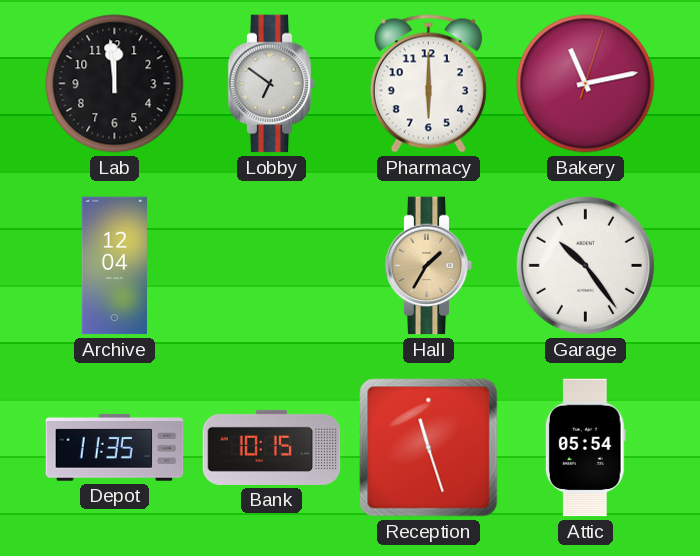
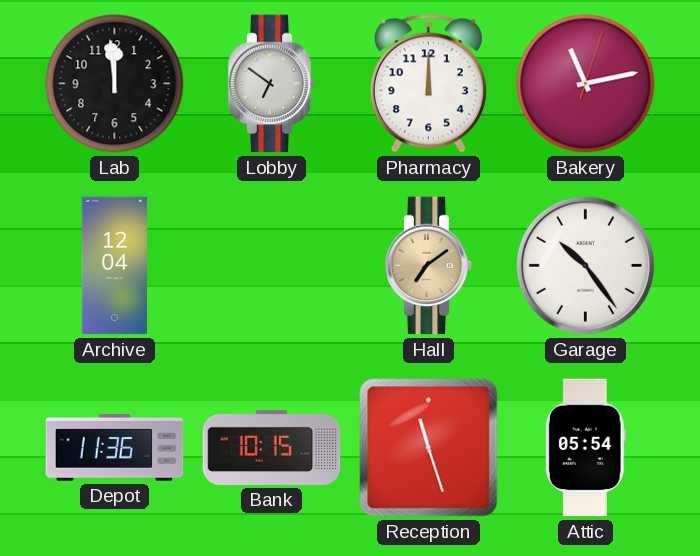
Pharmacy: 6:00 -> 12:00
Hall: 1:35 -> 7:09
Depot: 11:35 -> 11:36
